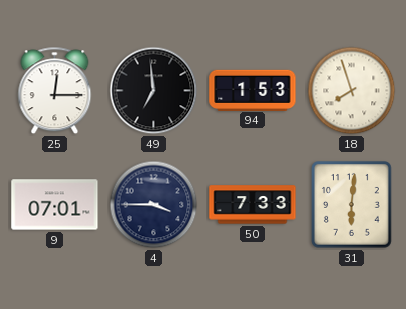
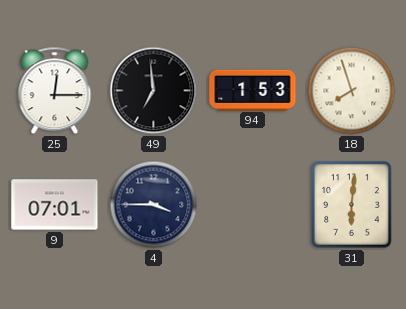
50: 7:33 -> none
